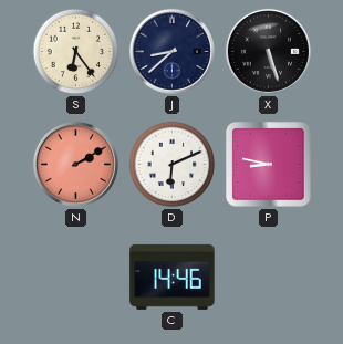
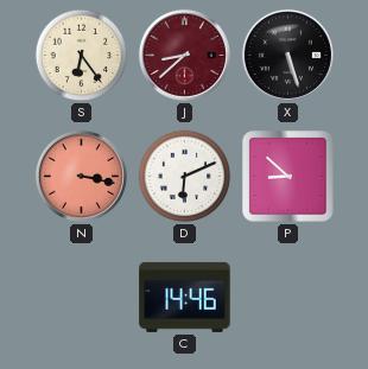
J dial: navy -> burgundy
N: 2:10 -> 3:17
P: 8:47 -> 8:52
